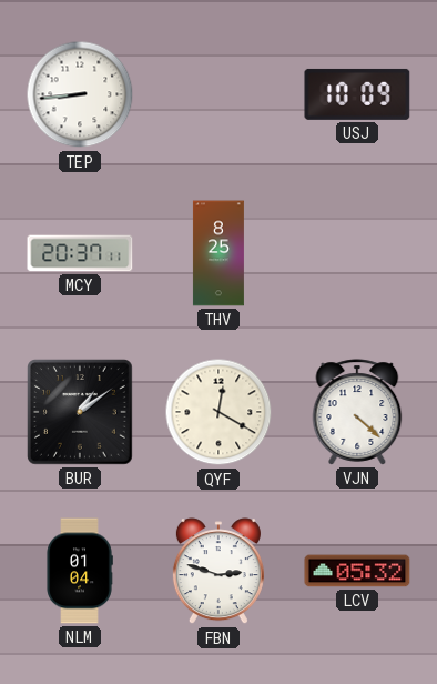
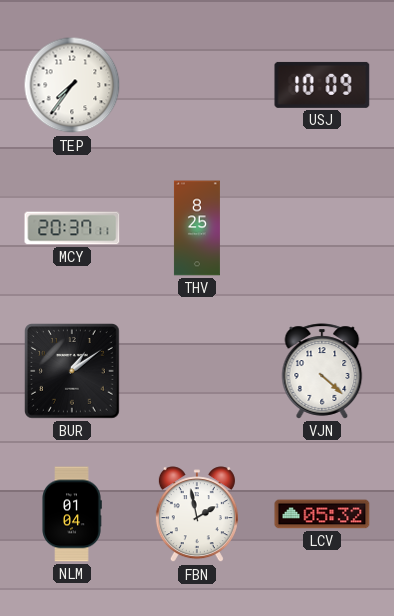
TEP: 8:44 -> 7:36
QYF: 12:20 -> none
FBN: 2:48 -> 1:58
